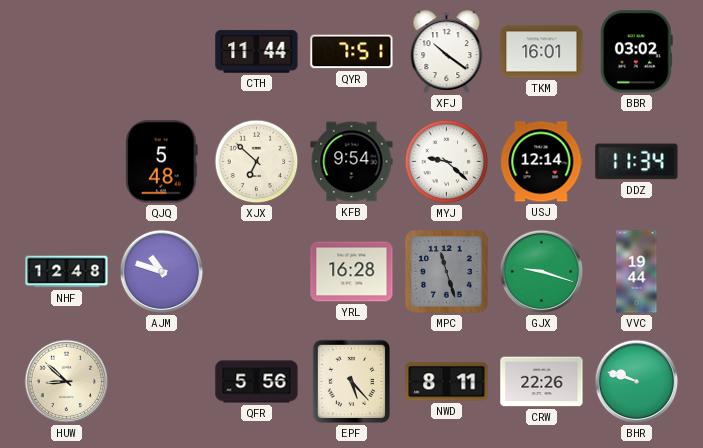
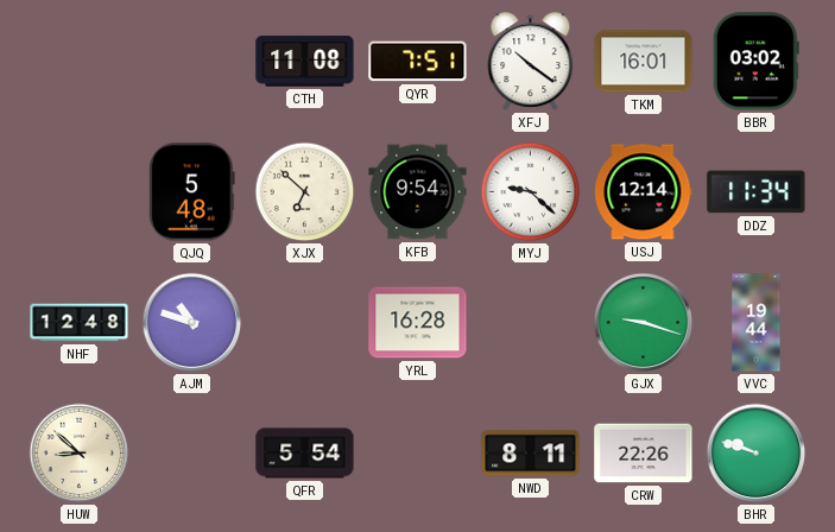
CTH: 11:44 -> 11:08
MPC: 11:27 -> none
QFR: 5:56 -> 5:54
EPF: 5:23 -> none
